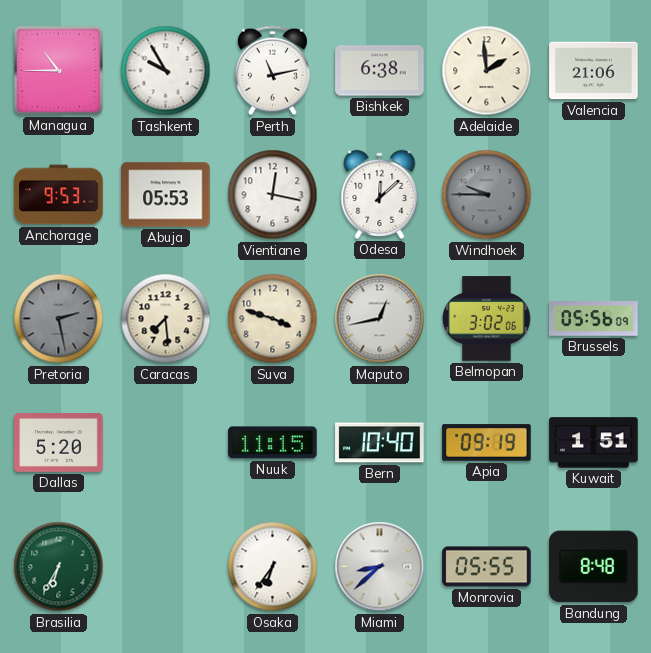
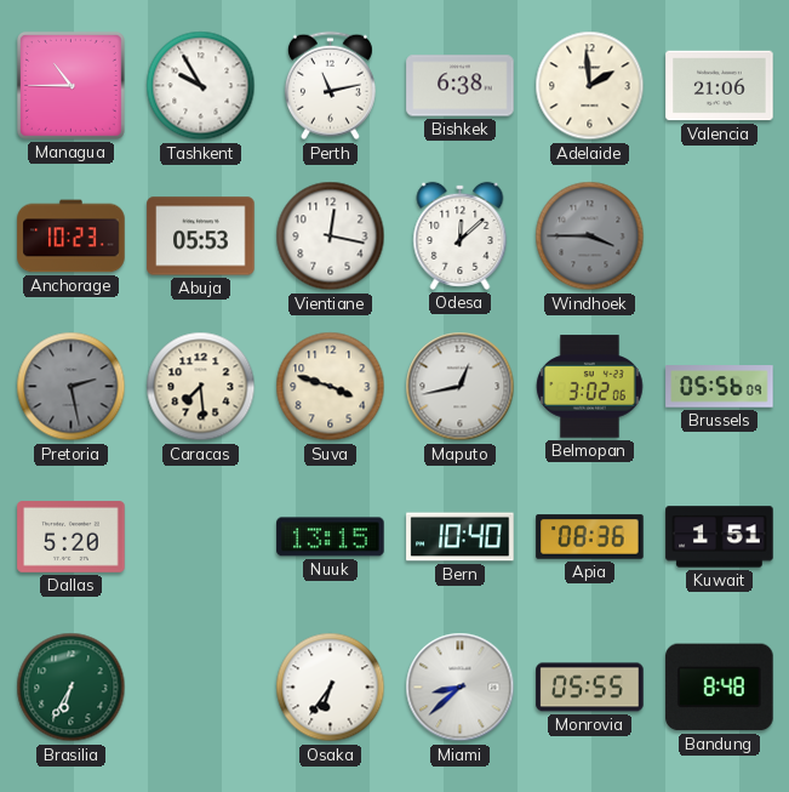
Anchorage: 9:53 -> 10:23
Windhoek: 9:45 -> 3:45
Nuuk: 11:15 -> 13:15
Apia: 09:19 -> 08:36
